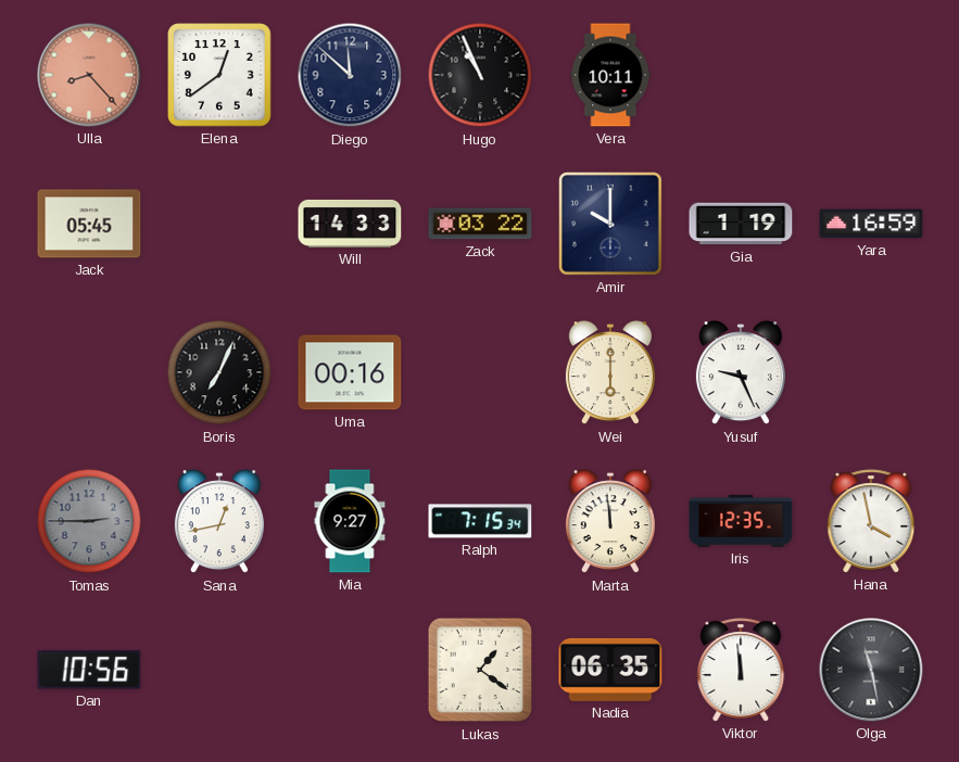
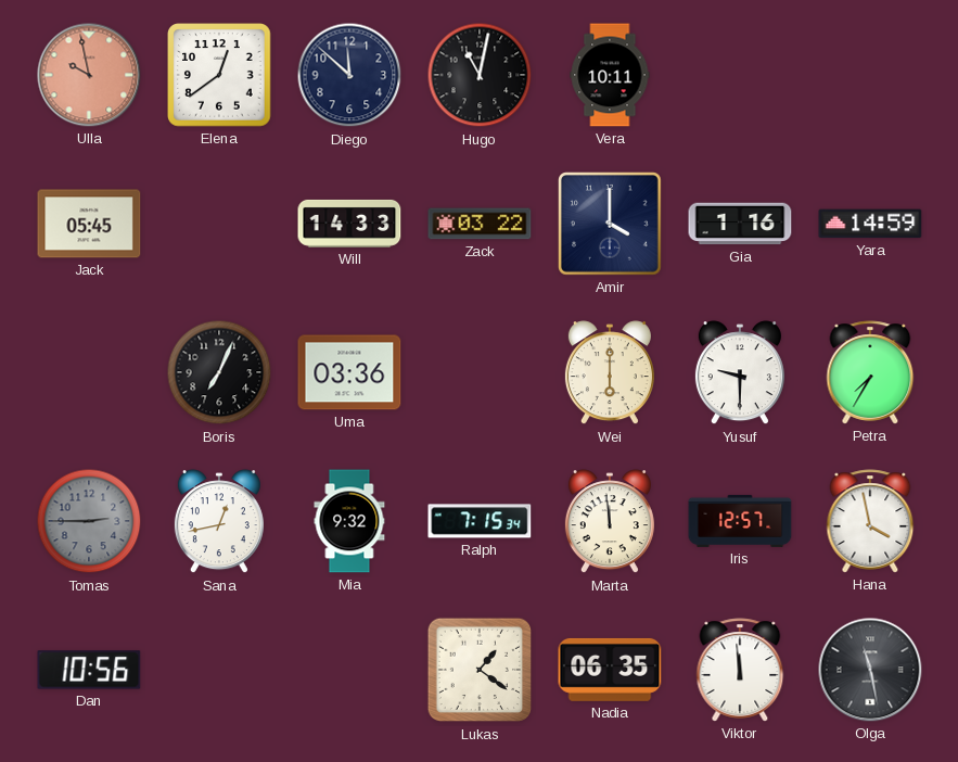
Ulla: 8:23 -> 9:58
Hugo: 10:56 -> 11:02
Amir: 10:00 -> 4:00
Gia: 1:19 -> 1:16
Yara: 16:59 -> 14:59
Uma: 00:16 -> 03:36
Yusuf: 9:26 -> 9:30
Petra: none -> 7:35
Mia: 9:27 -> 9:32
Iris: 12:35 -> 12:57
